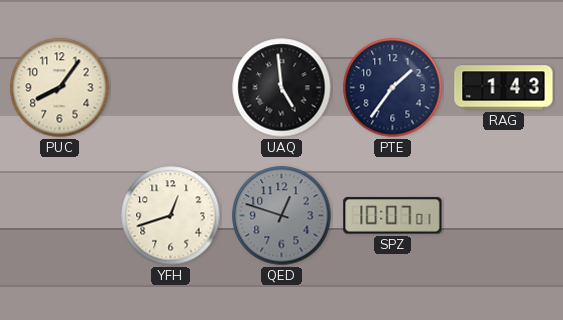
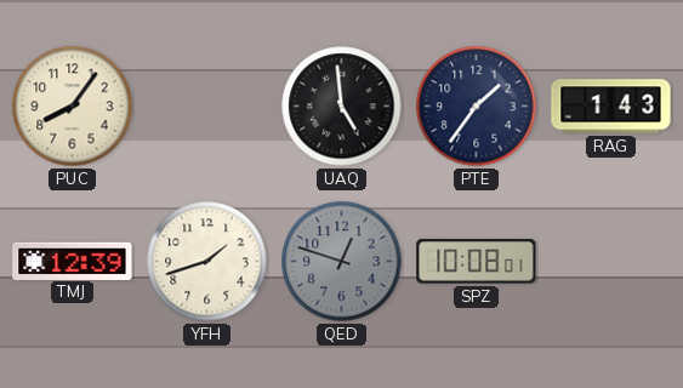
TMJ: none -> 12:39
YFH: 12:42 -> 1:42
SPZ: 10:07 -> 10:08
